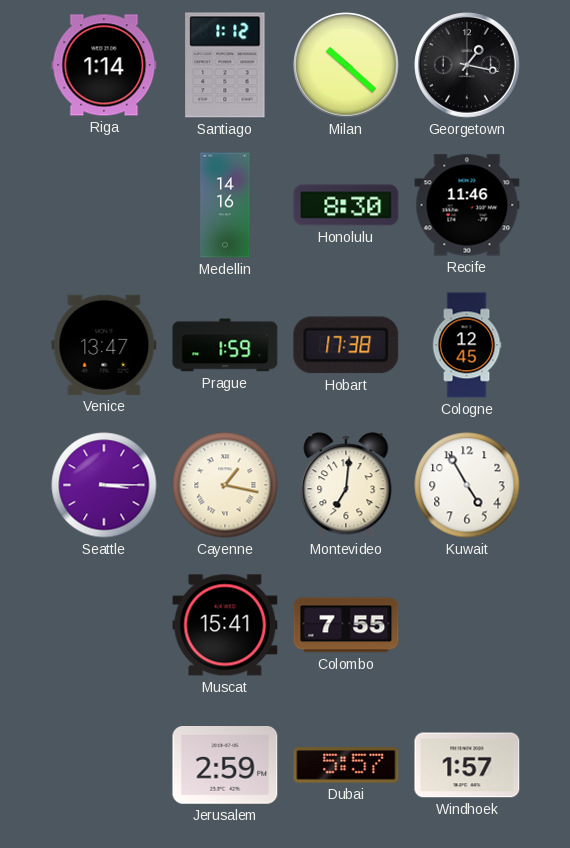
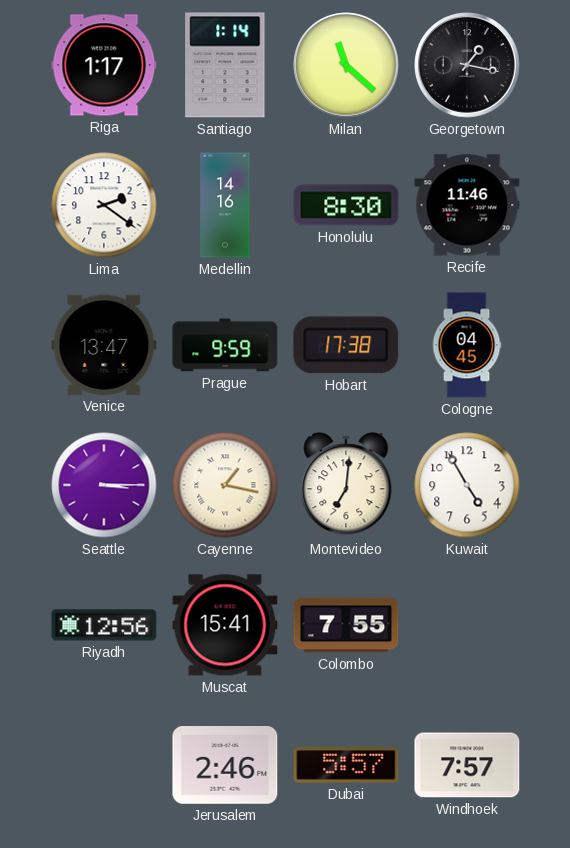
Riga: 1:14 -> 1:17
Santiago: 1:12 -> 1:14
Milan: 10:22 -> 11:22
Lima: none -> 2:21
Prague: 1:59 -> 9:59
Cologne: 12:45 -> 04:45
Riyadh: none -> 12:56
Jerusalem: 2:59 -> 2:46
Windhoek: 1:57 -> 7:57
